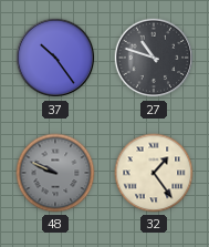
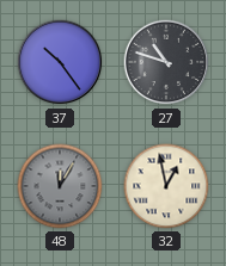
48: 9:49 -> 12:05
32: 1:24 -> 12:58
